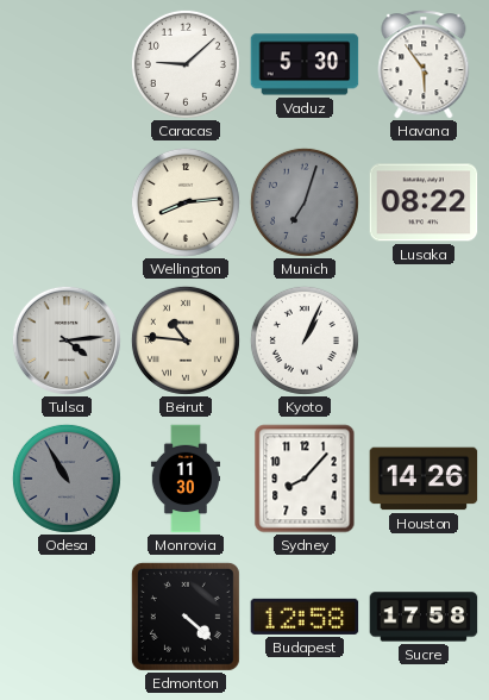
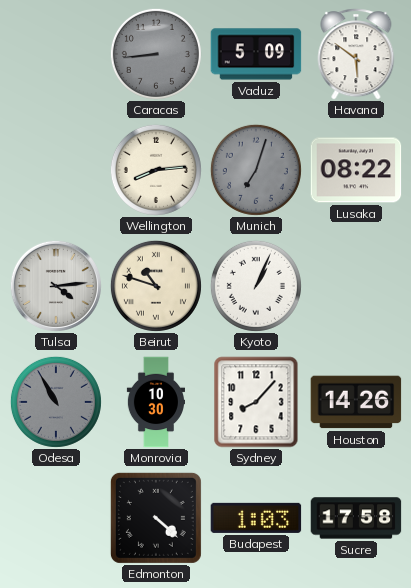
Caracas: 9:08 -> 8:44
Caracas dial: white -> grey
Vaduz: 5:30 -> 5:09
Havana: 5:54 -> 5:51
Beirut: 10:46 -> 10:48
Monrovia: 11:30 -> 10:30
Budapest: 12:58 -> 1:03
